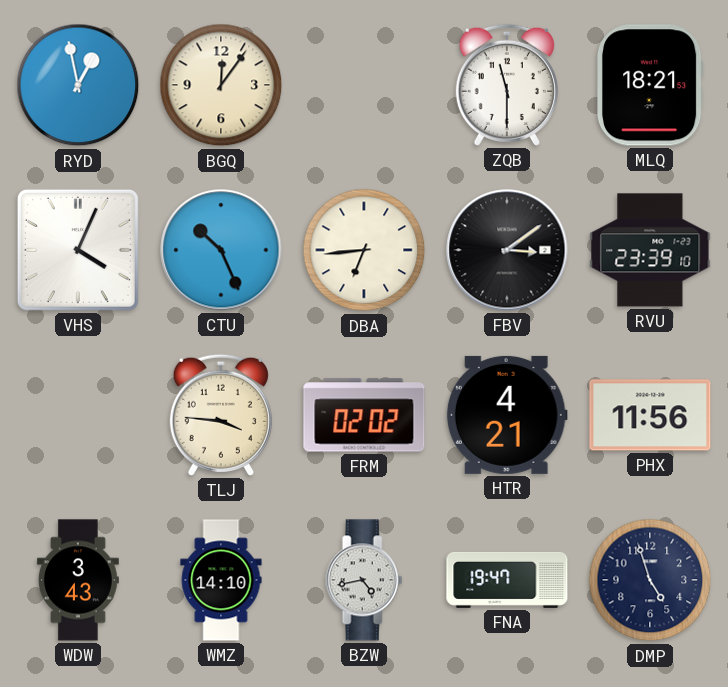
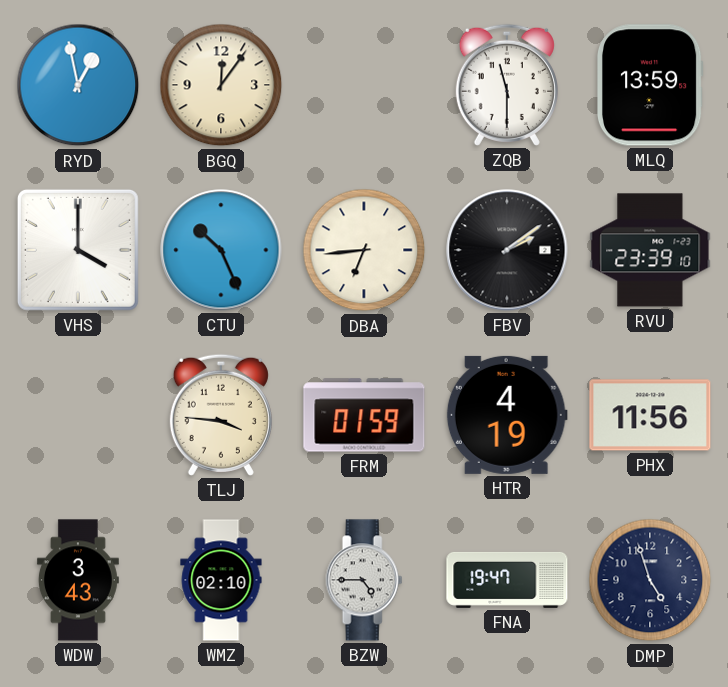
MLQ: 18:21 -> 13:59
VHS: 4:04 -> 4:00
FBV: 3:09 -> 2:09
FRM: 02:02 -> 01:59
HTR: 4:21 -> 4:19
WMZ: 14:10 -> 02:10
BZW: 4:43 -> 4:45
